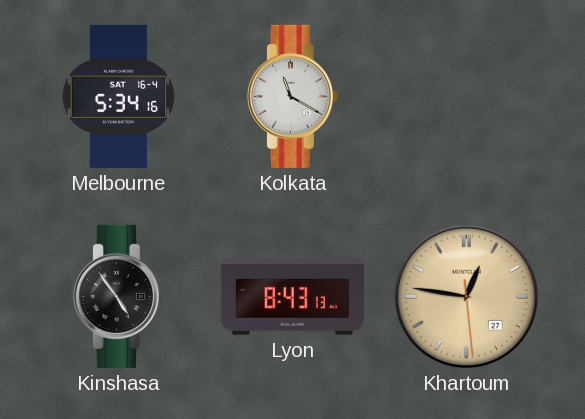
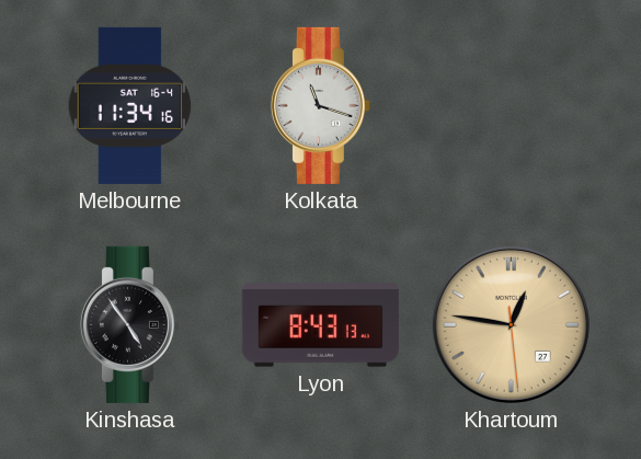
Melbourne: 5:34 -> 11:34
Kolkata: 11:20 -> 11:18
